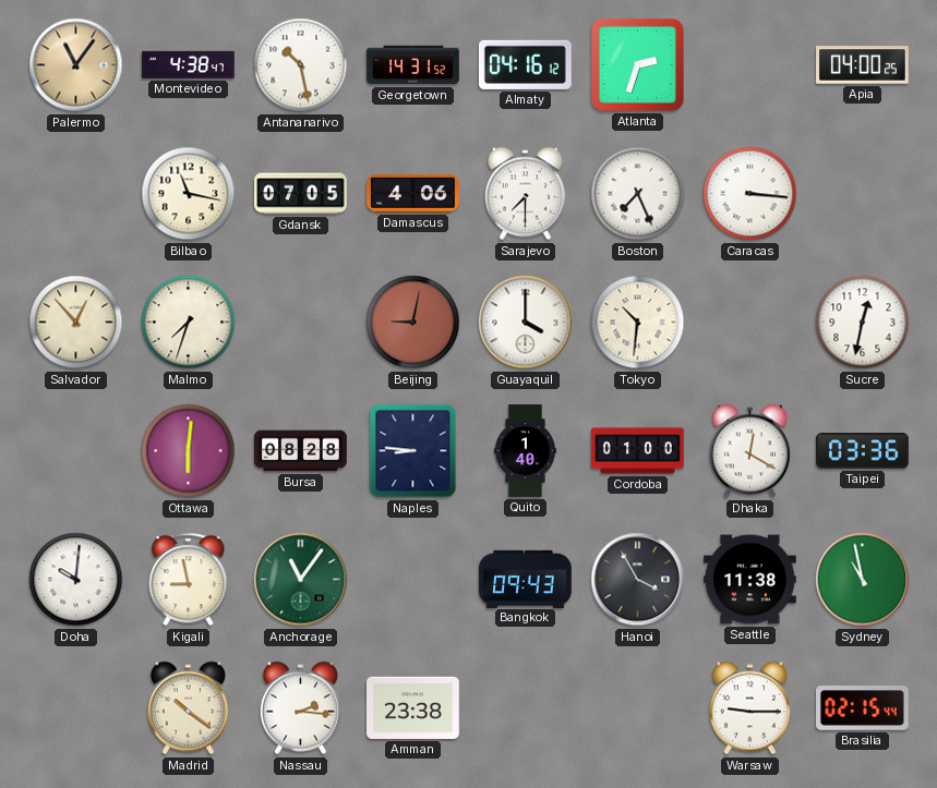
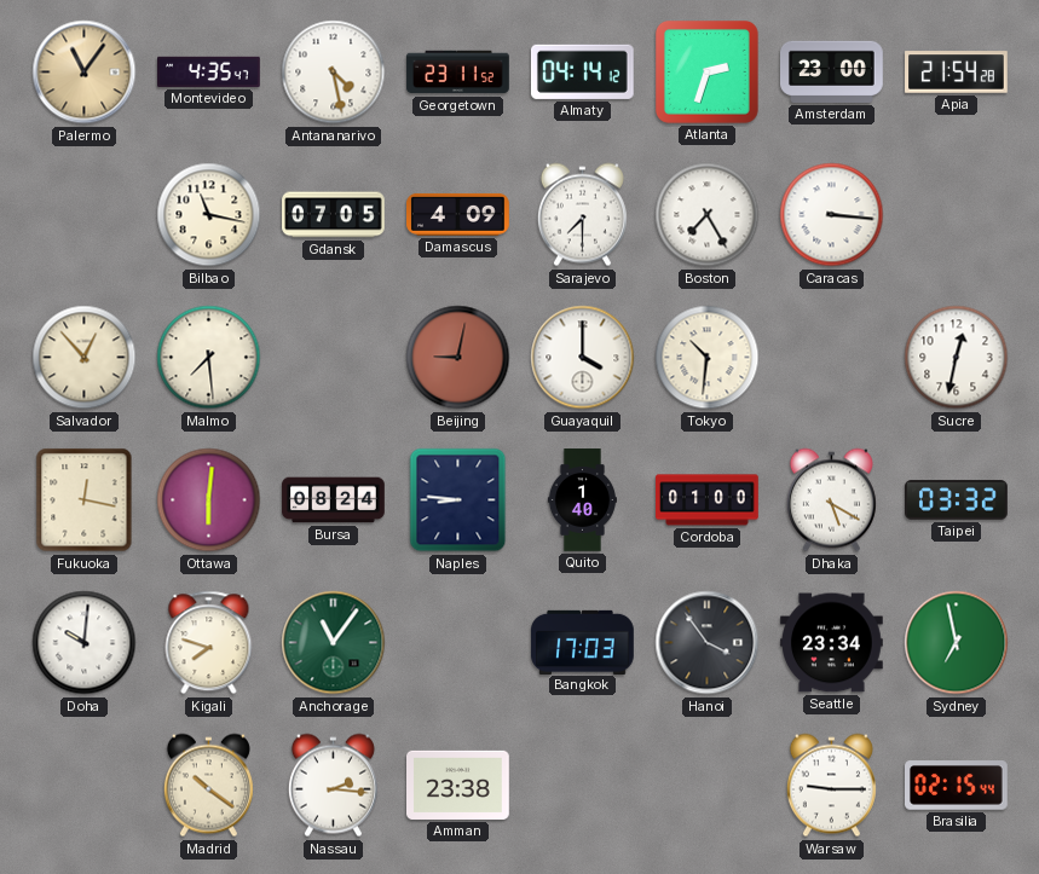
Montevideo: 4:38 -> 4:35
Antananarivo: 10:28 -> 4:28
Georgetown: 14:31 -> 23:11
Almaty: 04:16 -> 04:14
Amsterdam: none -> 23:00
Apia: 04:00 -> 21:54
Damascus: 4:06 -> 4:09
Boston: 7:26 -> 7:25
Malmo: 7:33 -> 7:29
Fukuoka: none -> 12:17
Bursa: 08:28 -> 08:24
Dhaka: 12:20 -> 5:20
Taipei: 03:36 -> 03:32
Kigali: 8:58 -> 7:48
Bangkok: 09:43 -> 17:03
Hanoi: 3:55 -> 3:54
Seattle: 11:38 -> 23:34
Sydney: 10:58 -> 6:58
